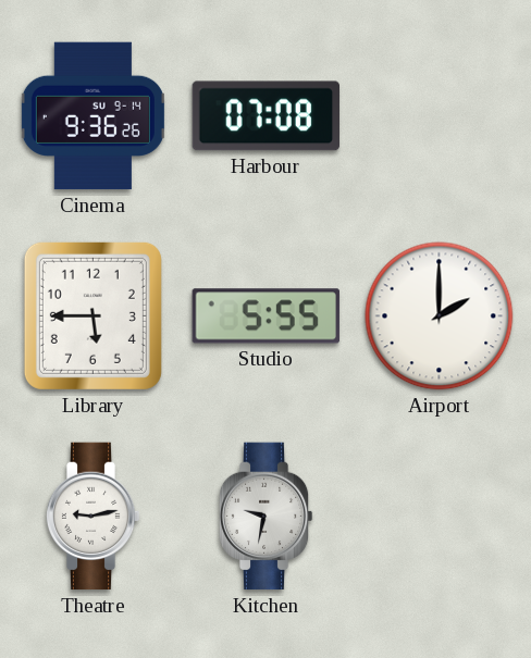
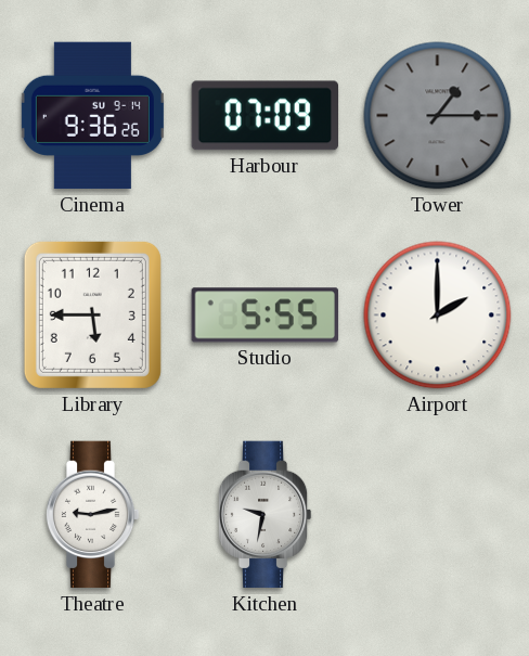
Harbour: 07:08 -> 07:09
Tower: none -> 1:15
